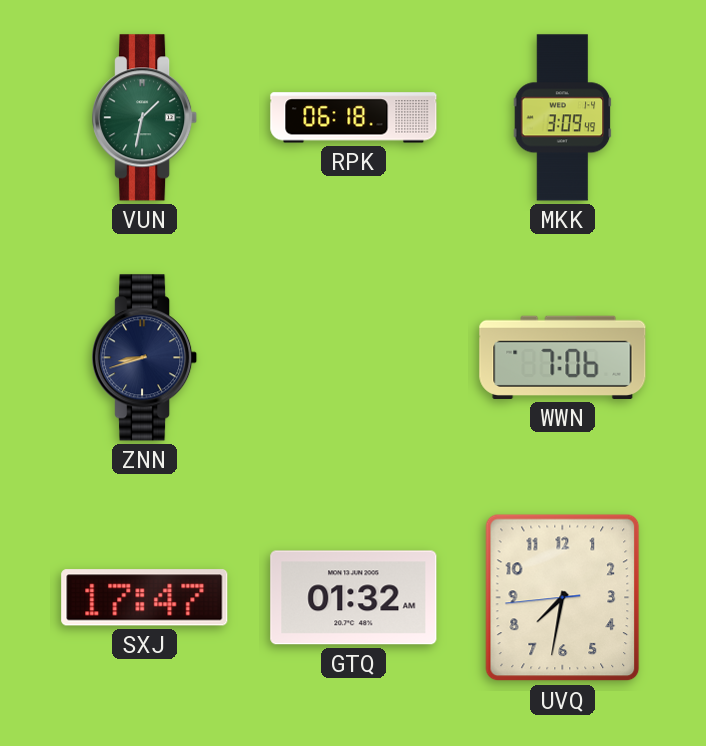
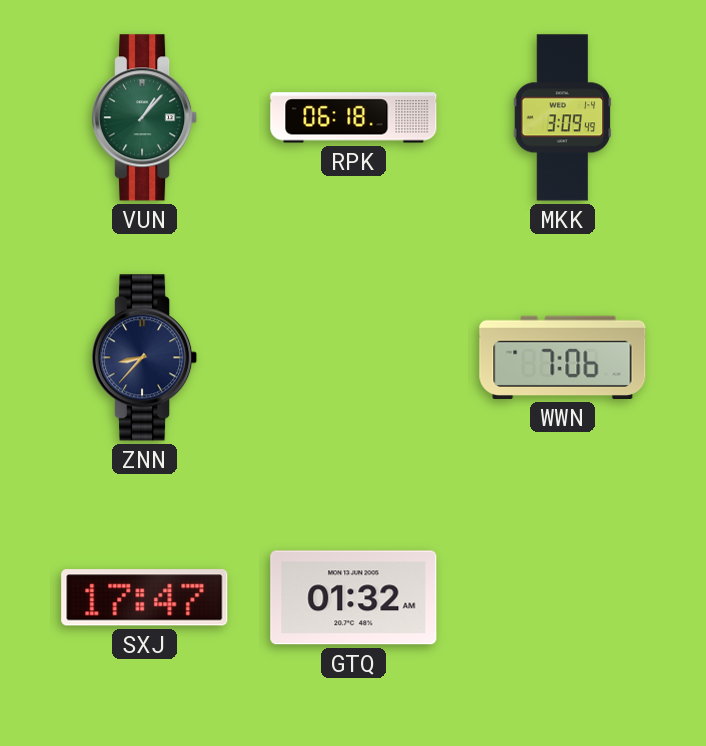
VUN: 1:32 -> 1:07
ZNN: 8:42 -> 8:37
UVQ: 7:31 -> none
